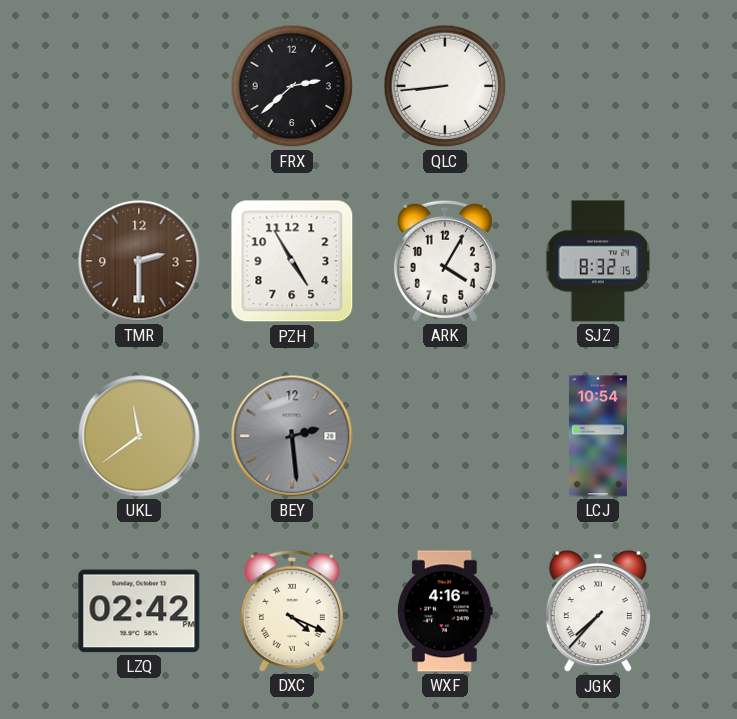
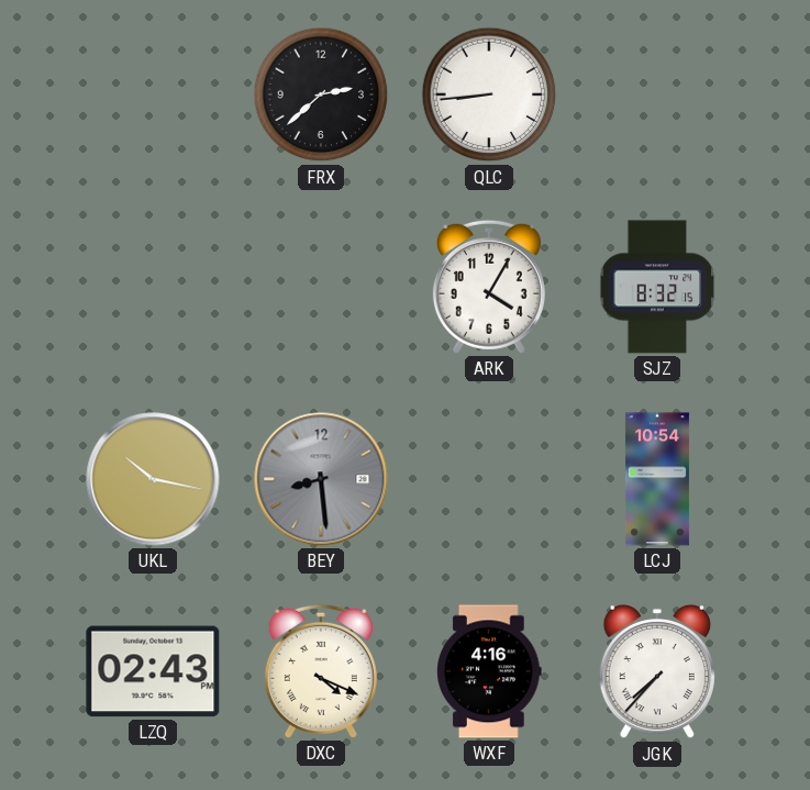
TMR: 2:30 -> none
PZH: 4:55 -> none
UKL: 11:39 -> 10:17
BEY: 2:29 -> 8:29
LZQ: 02:42 -> 02:43
